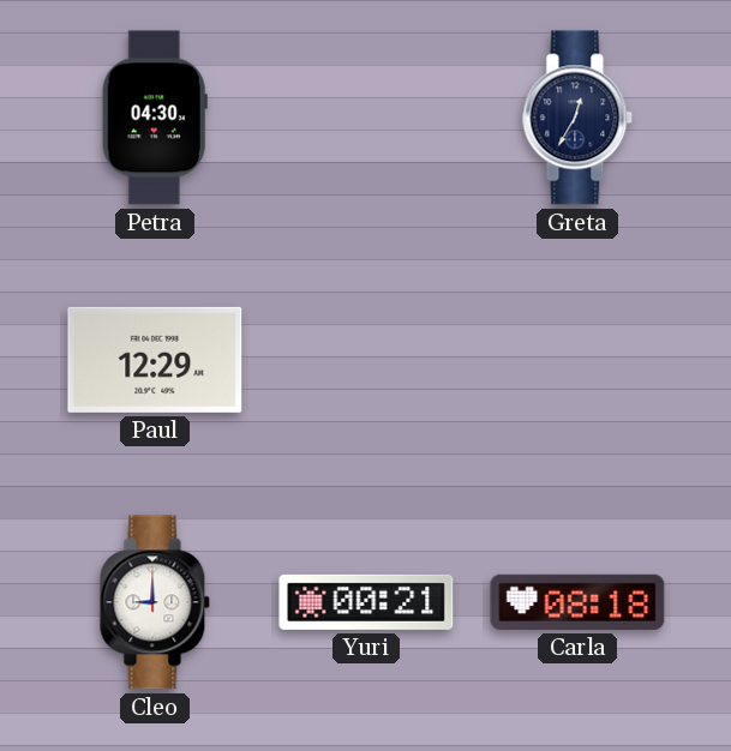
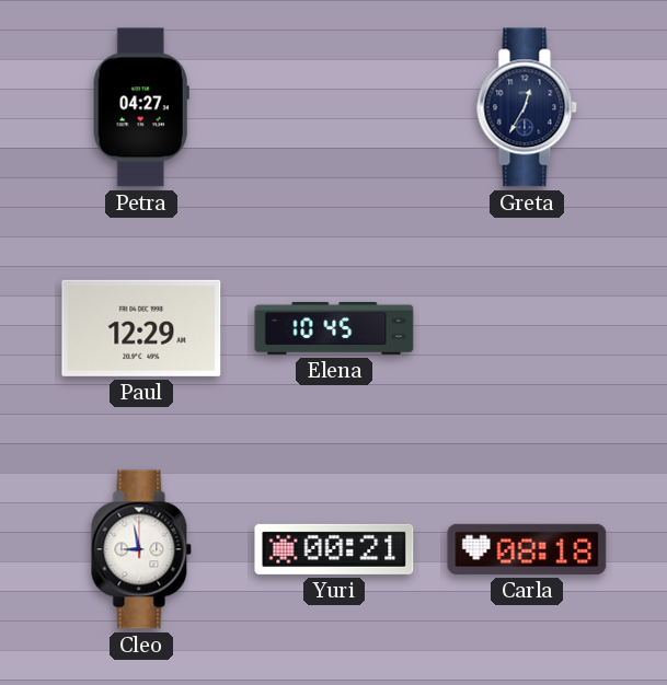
Petra: 04:30 -> 04:27
Elena: none -> 10:45
Cleo: 9:00 -> 8:58
